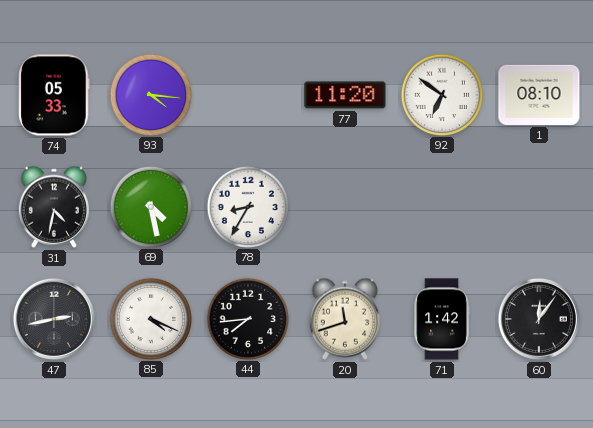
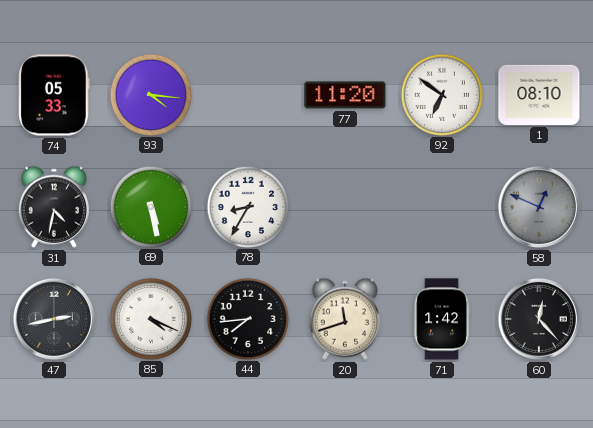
69: 4:28 -> 5:28
58: none -> 12:49
60: 12:06 -> 12:23
